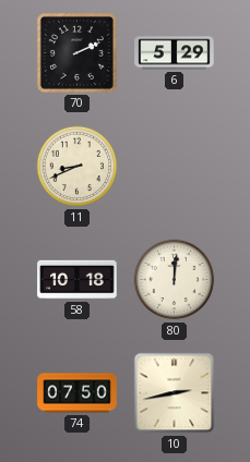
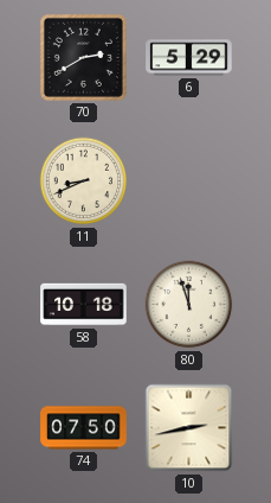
70: 2:11 -> 2:40
80: 12:01 -> 11:57
